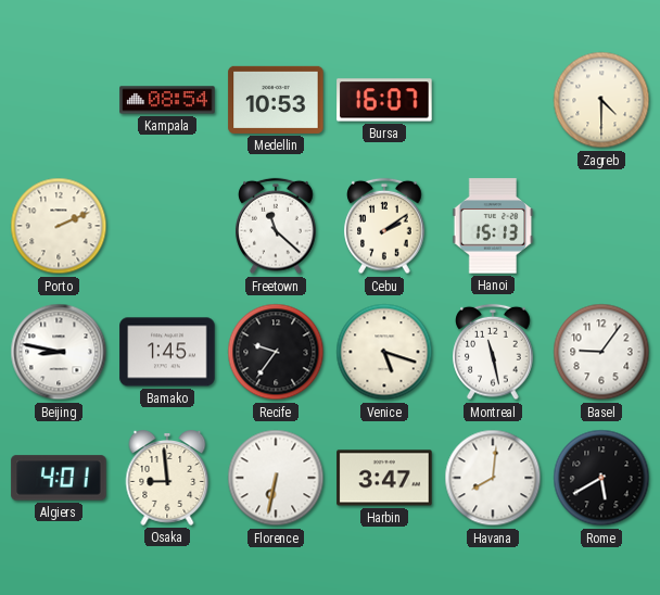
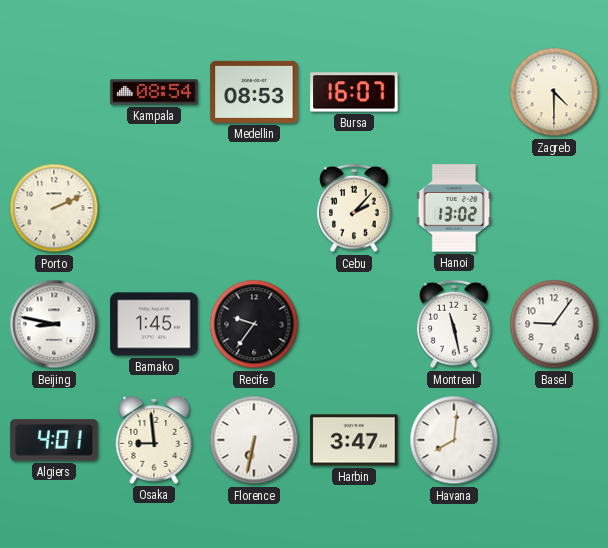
Medellin: 10:53 -> 08:53
Freetown: 11:22 -> none
Cebu: 2:09 -> 2:07
Hanoi: 15:13 -> 13:02
Venice: 5:18 -> none
Rome: 5:40 -> none
